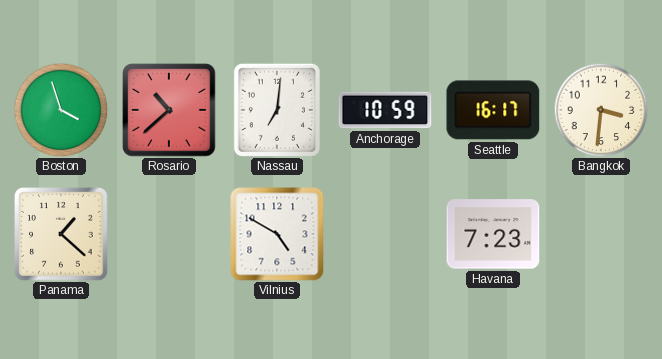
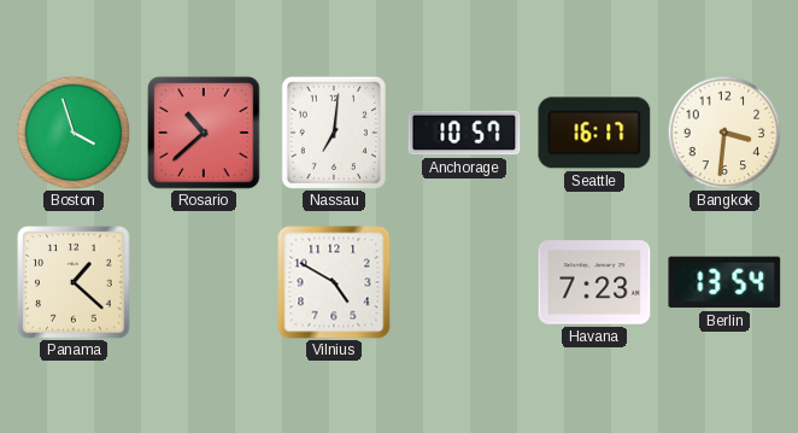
Anchorage: 10:59 -> 10:57
Berlin: none -> 13:54
